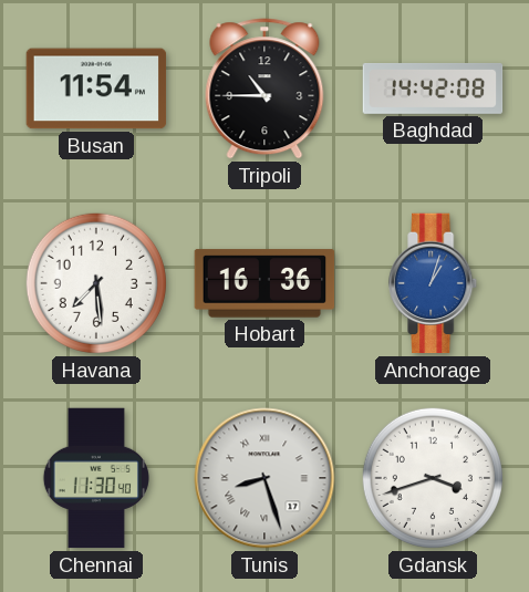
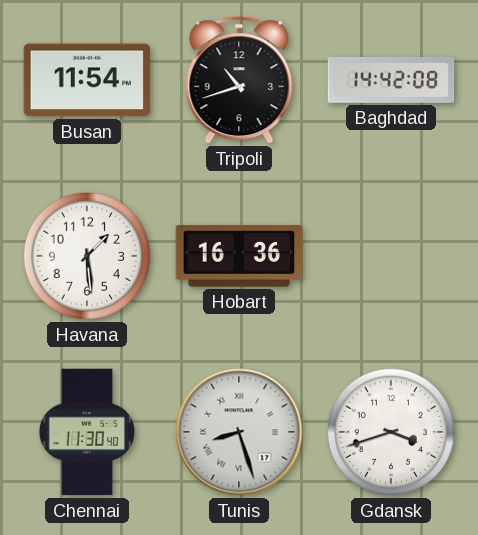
Tripoli: 10:45 -> 10:42
Havana: 7:29 -> 1:29
Anchorage: 1:03 -> none
